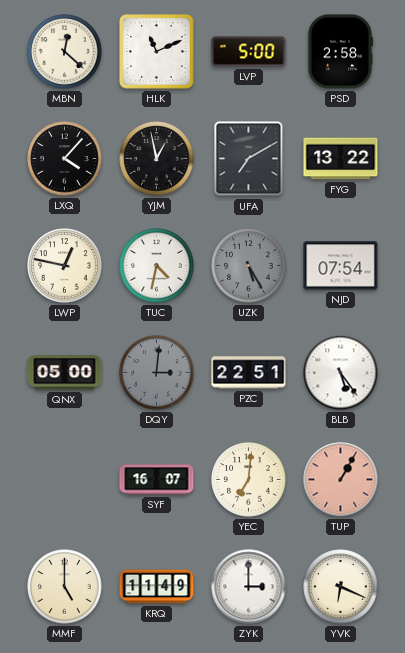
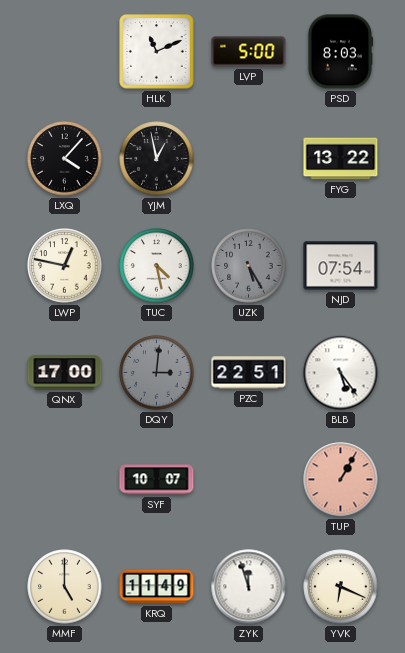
MBN: 12:22 -> none
PSD: 2:58 -> 8:03
UFA: 7:10 -> none
TUC: 4:32 -> 4:28
QNX: 05:00 -> 17:00
SYF: 16:07 -> 10:07
YEC: 7:01 -> none
ZYK: 3:00 -> 11:57
